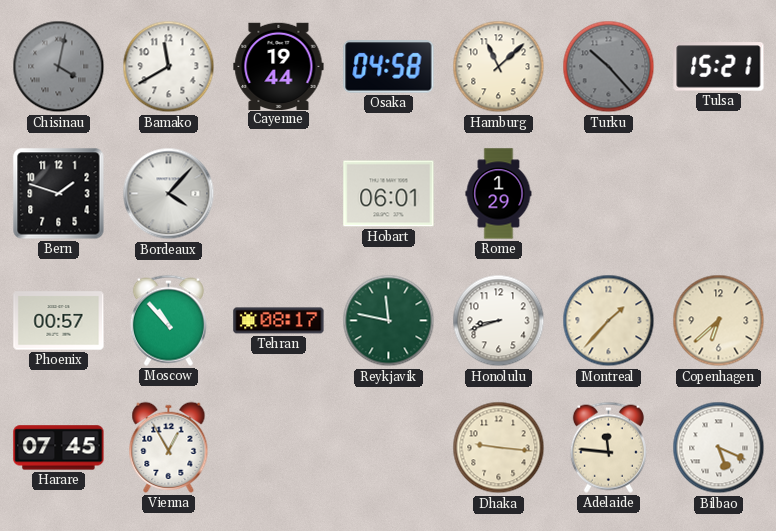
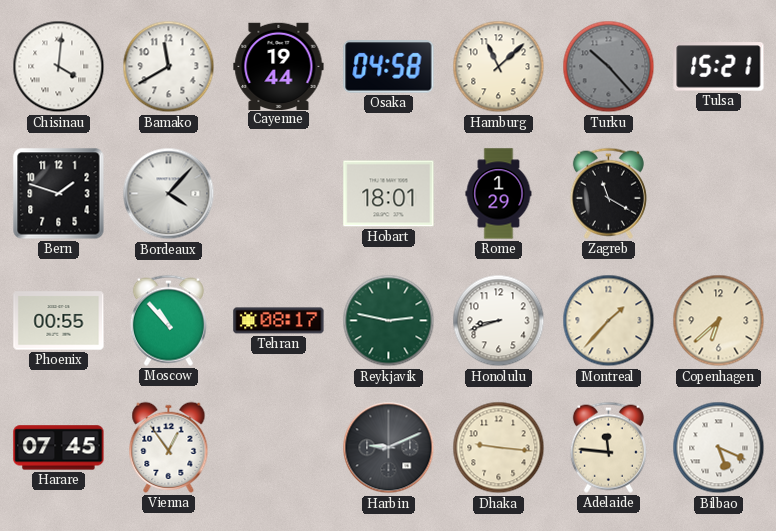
Chisinau: 4:02 -> 4:01
Chisinau dial: grey -> white
Hobart: 06:01 -> 18:01
Zagreb: none -> 11:20
Phoenix: 00:57 -> 00:55
Reykjavik: 11:47 -> 2:47
Vienna: 12:55 -> 12:54
Harbin: none -> 9:11
